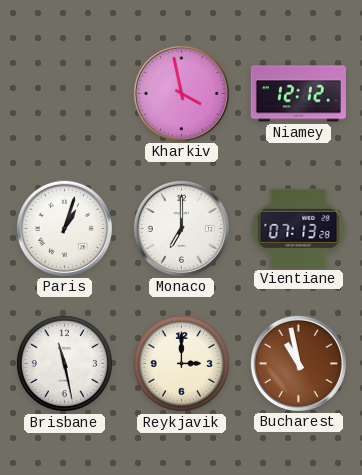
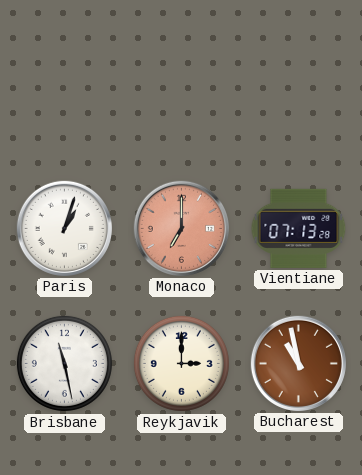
Kharkiv: 3:58 -> none
Niamey: 12:12 -> none
Monaco dial: white -> salmon
